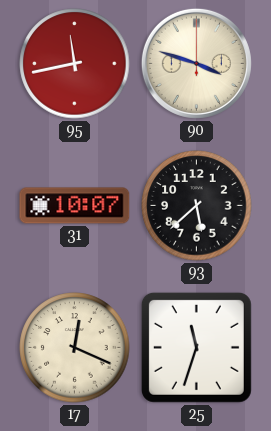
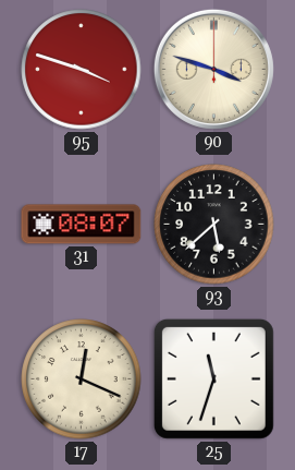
95: 11:43 -> 3:48
31: 10:07 -> 08:07
